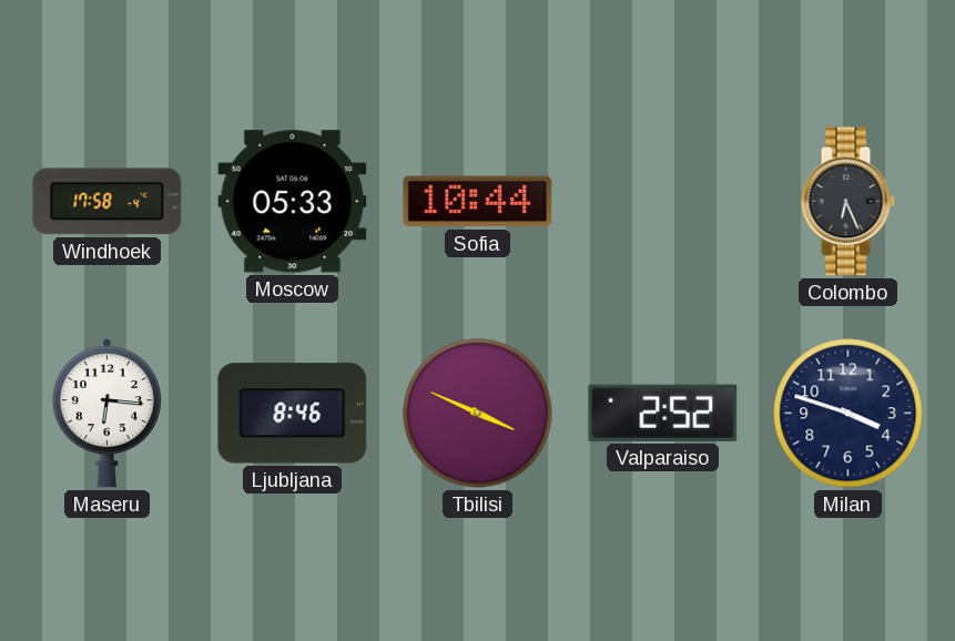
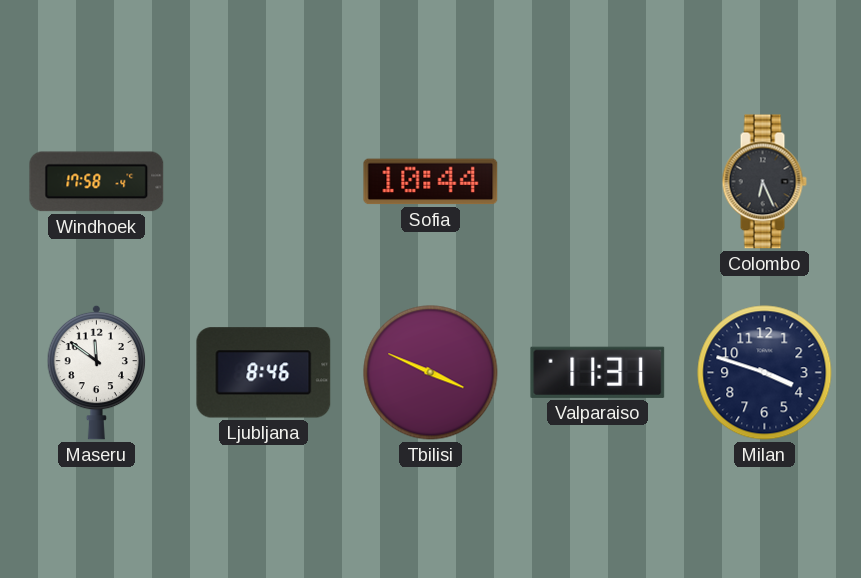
Moscow: 05:33 -> none
Maseru: 6:16 -> 11:51
Valparaiso: 2:52 -> 11:31
